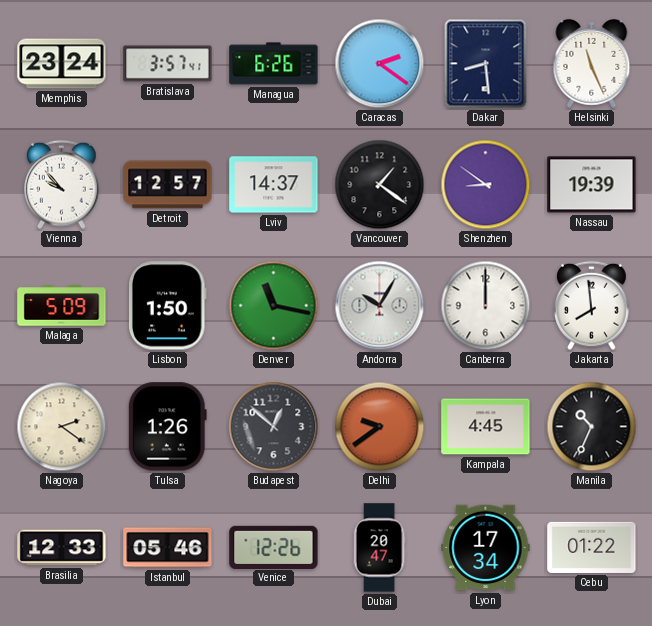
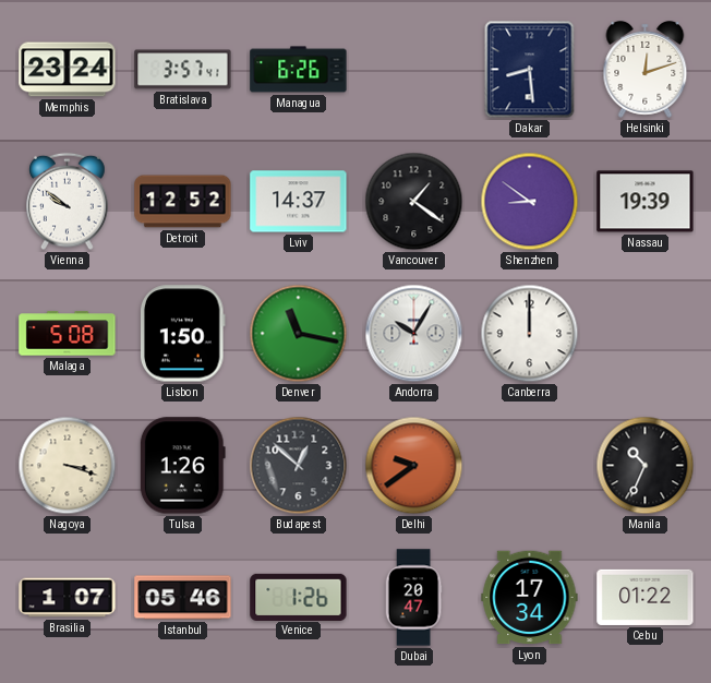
Caracas: 2:21 -> none
Helsinki: 11:26 -> 12:12
Vienna: 9:53 -> 9:51
Detroit: 12:57 -> 12:52
Malaga: 5:09 -> 5:08
Jakarta: 7:59 -> none
Nagoya: 2:21 -> 3:18
Kampala: 4:45 -> none
Brasilia: 12:33 -> 1:07
Venice: 12:26 -> 1:26
